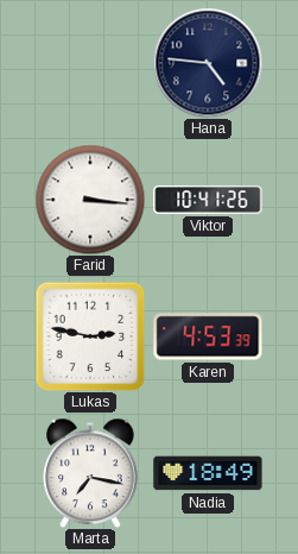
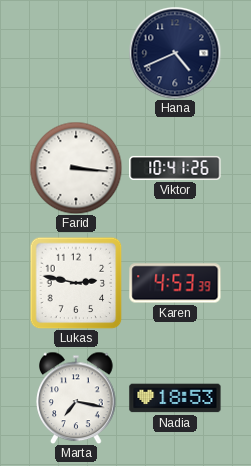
Hana: 4:46 -> 4:41
Nadia: 18:49 -> 18:53
